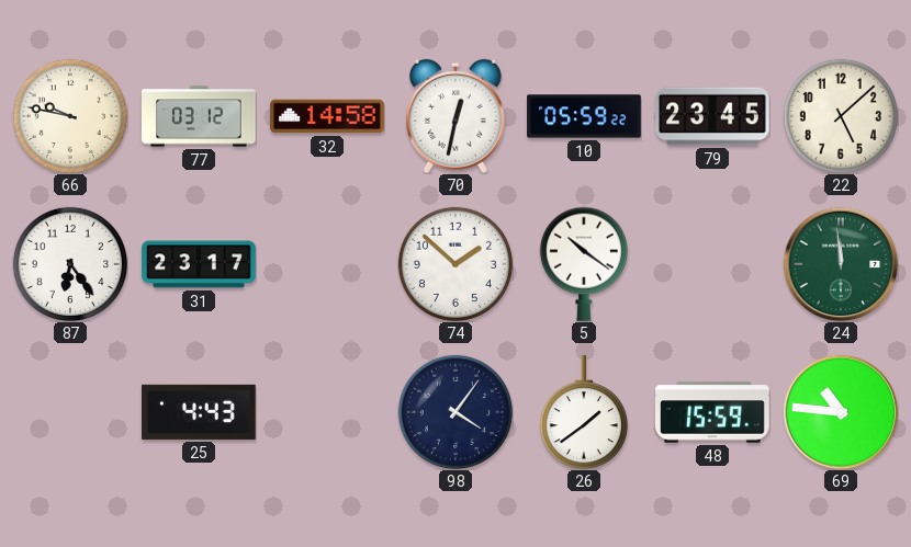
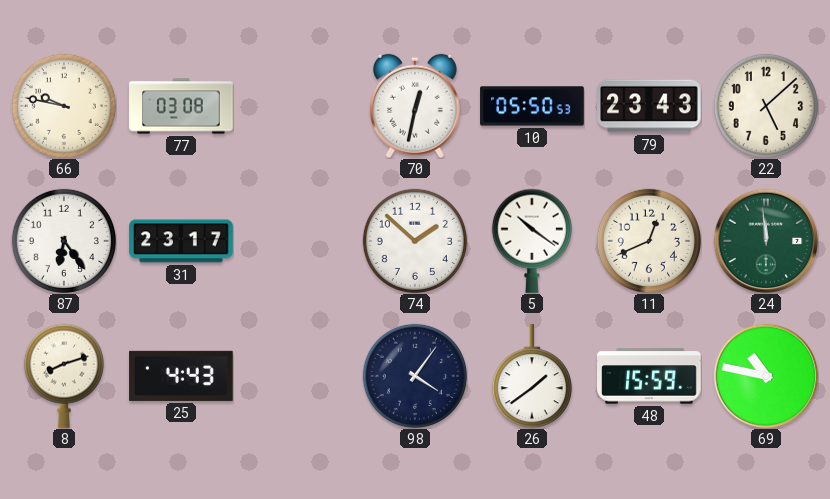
77: 03:12 -> 03:08
32: 14:58 -> none
10: 05:59 -> 05:50
79: 23:45 -> 23:43
11: none -> 12:41
8: none -> 8:12
69: 10:46 -> 10:47
